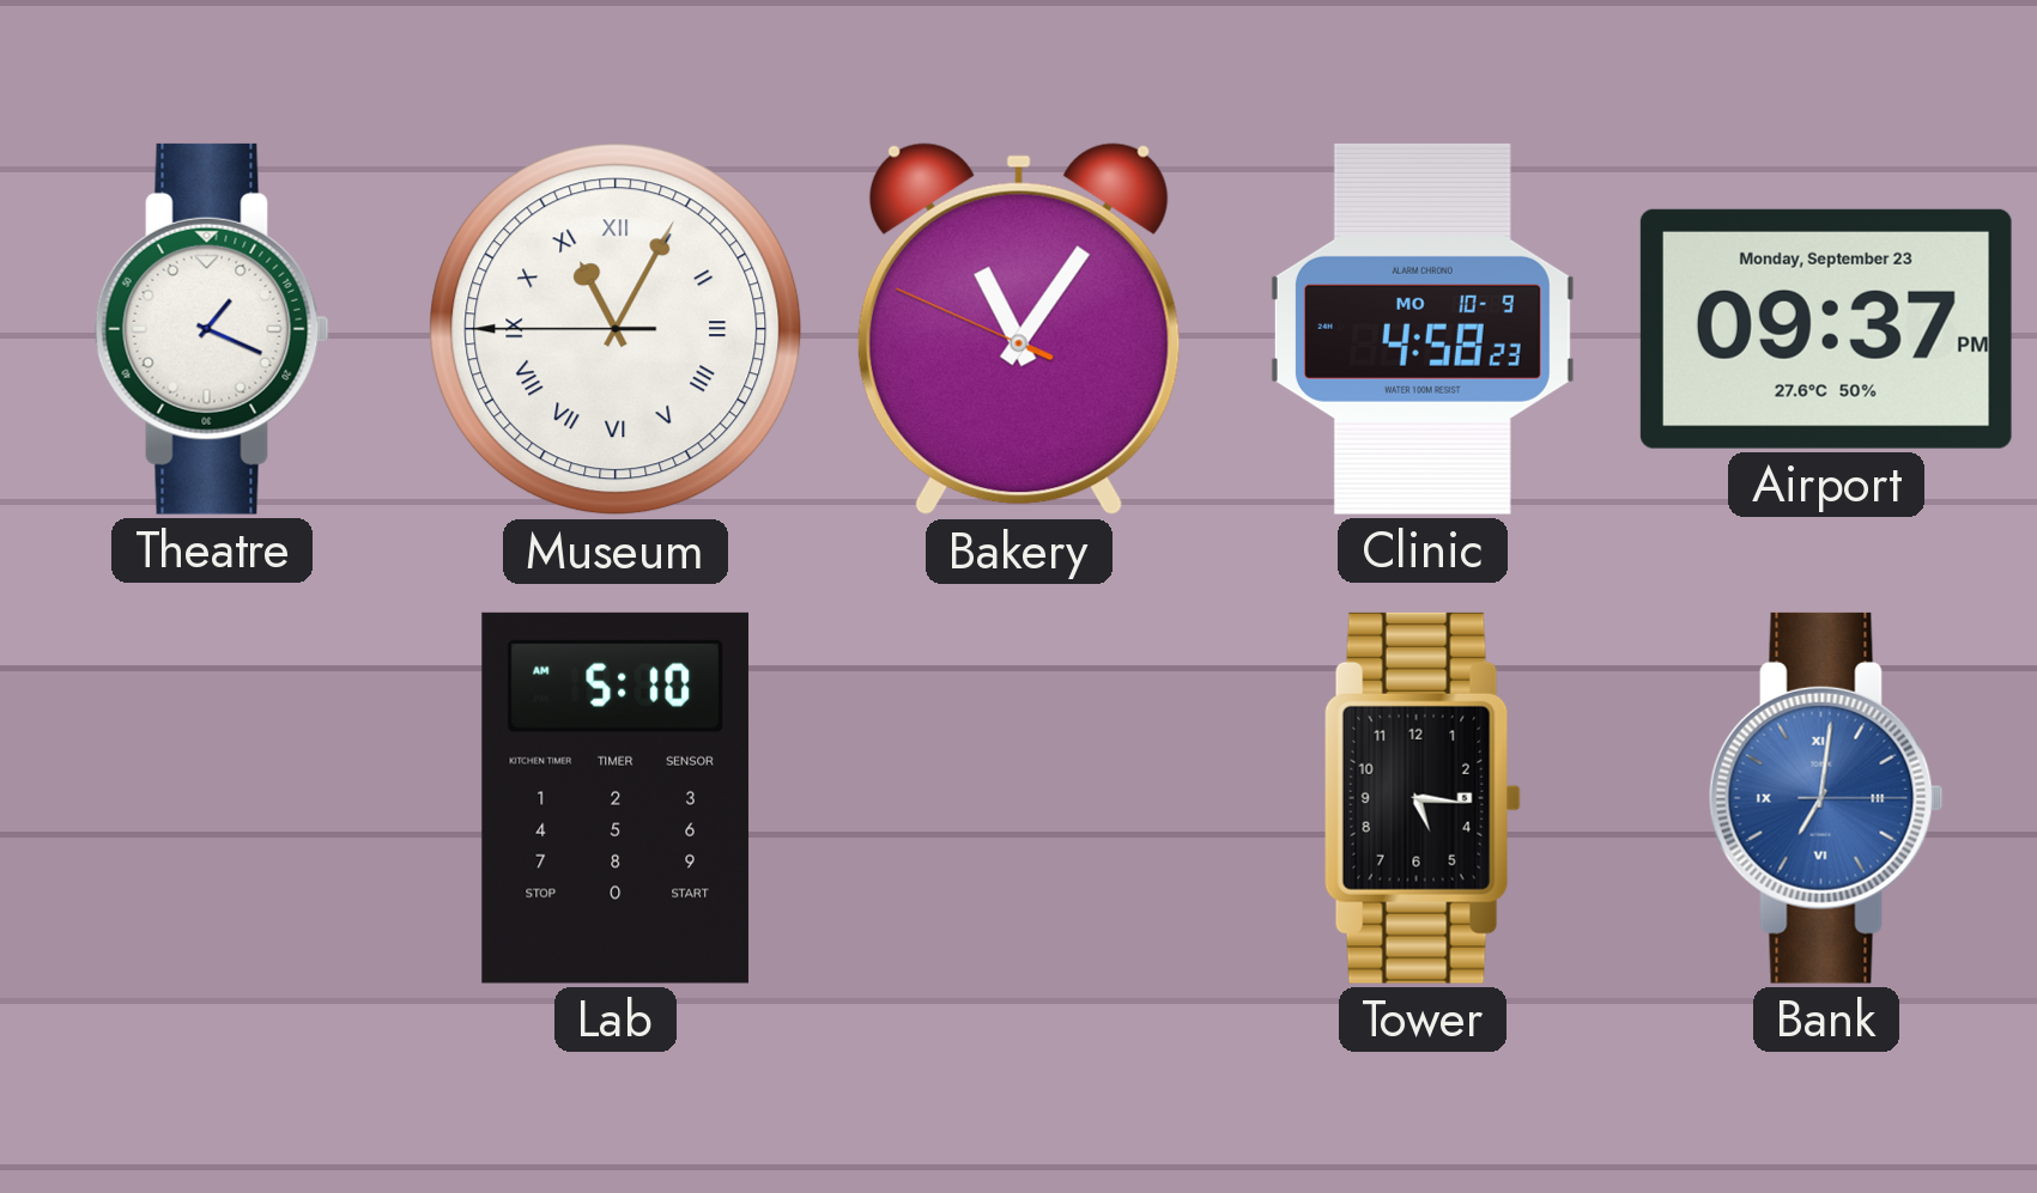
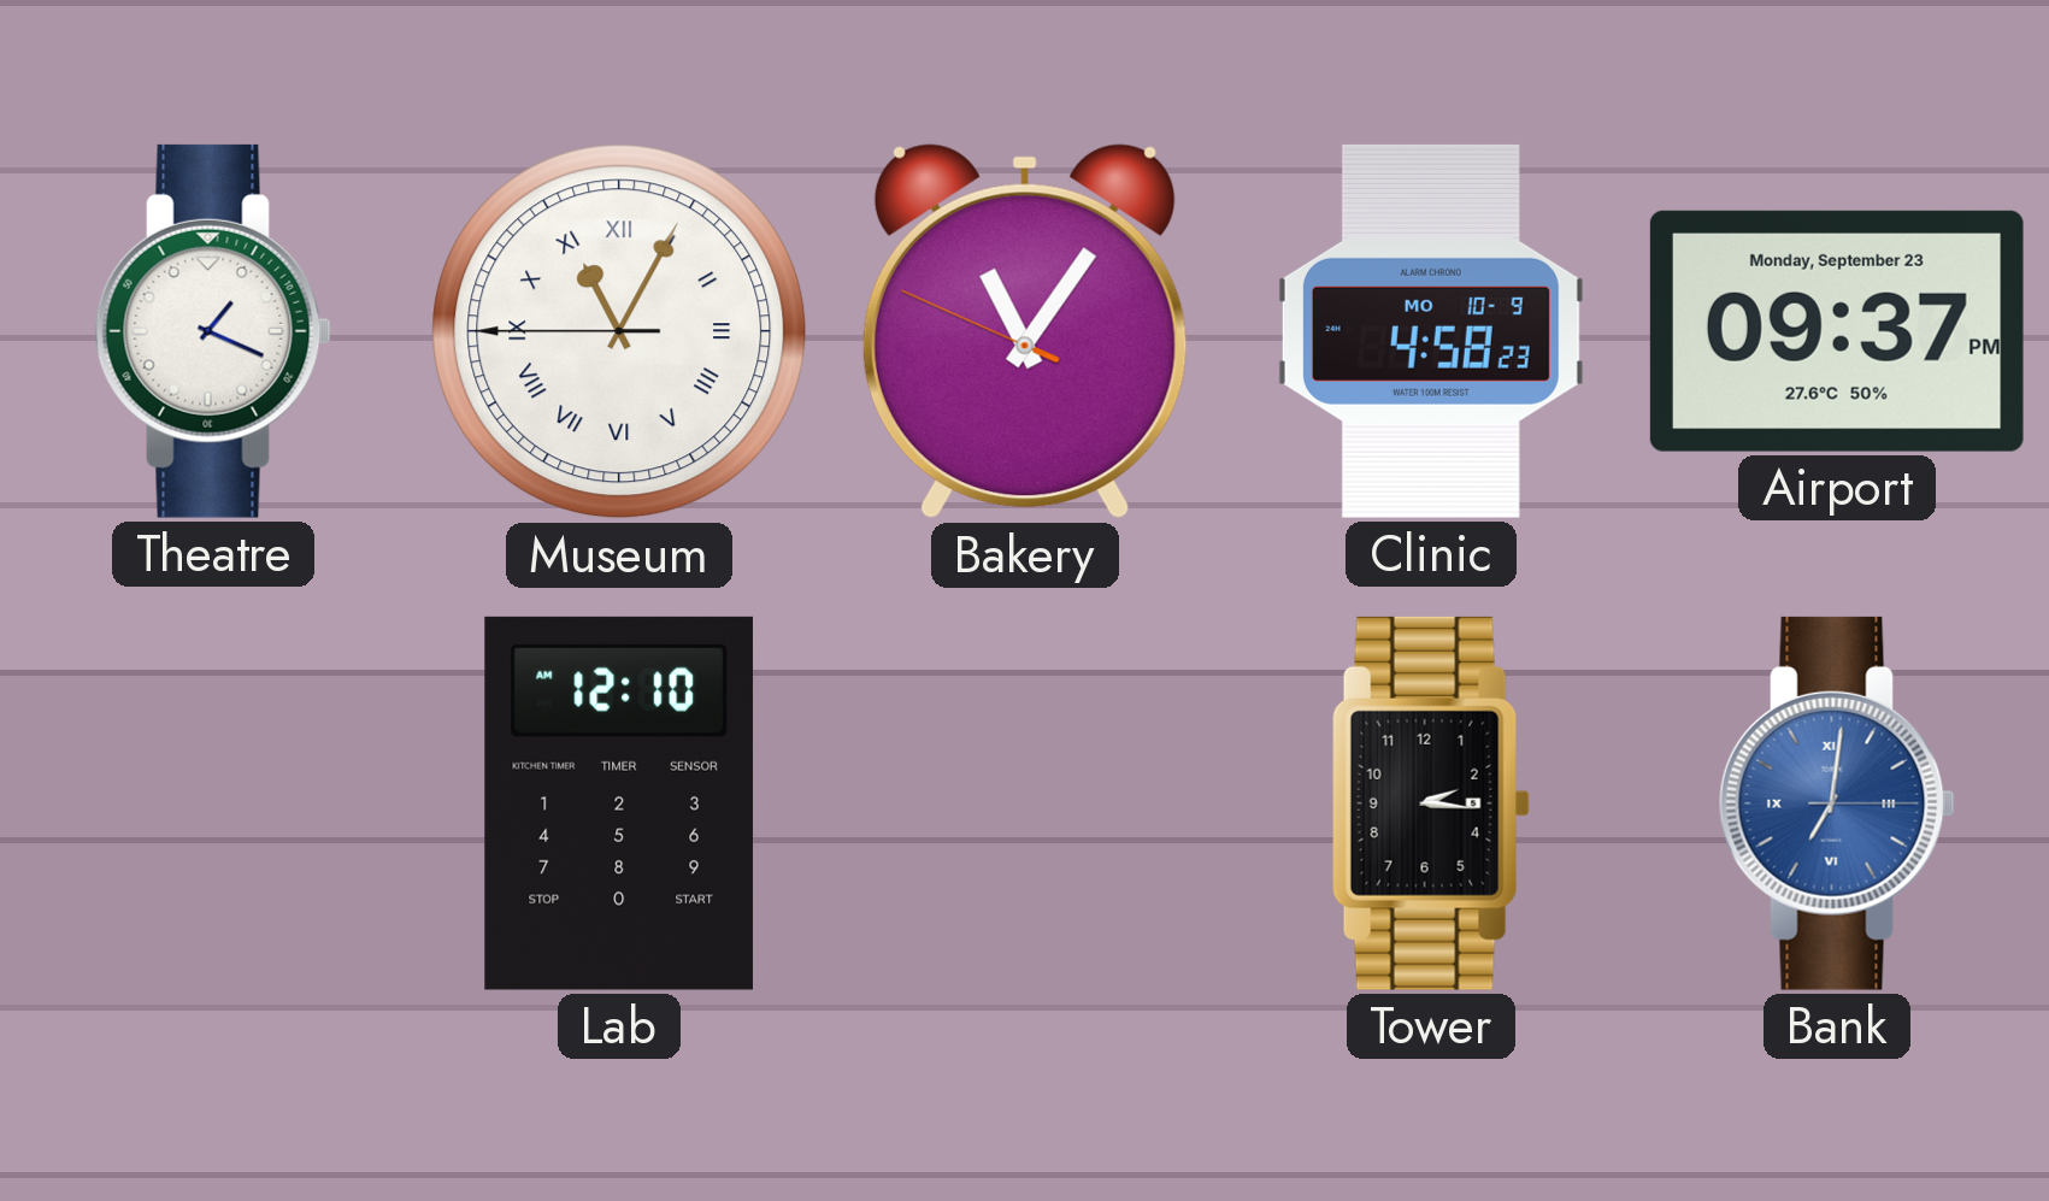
Lab: 5:10 -> 12:10
Tower: 5:16 -> 2:16
